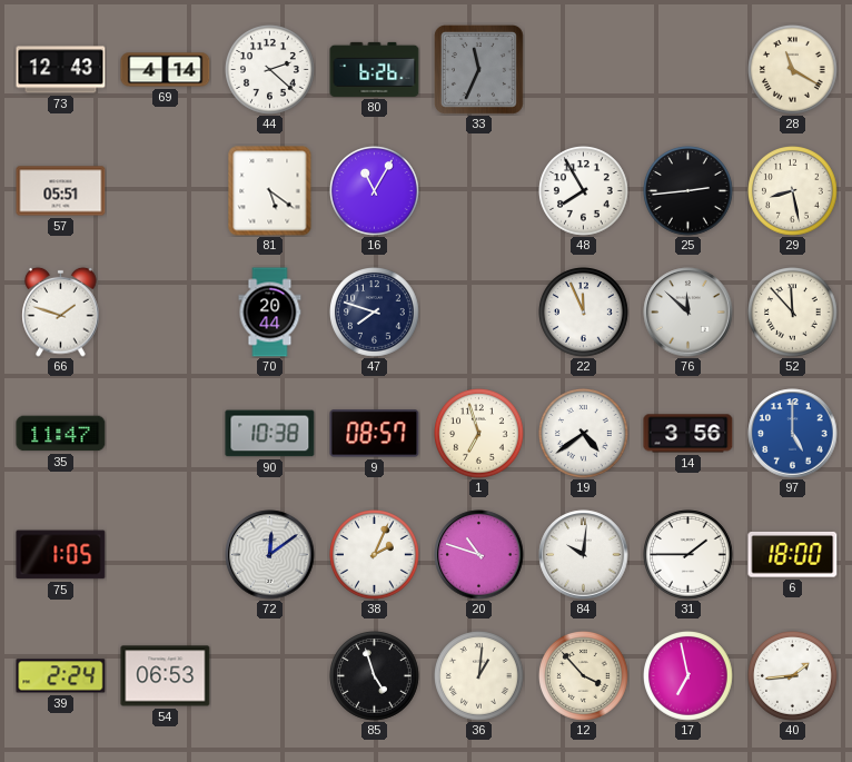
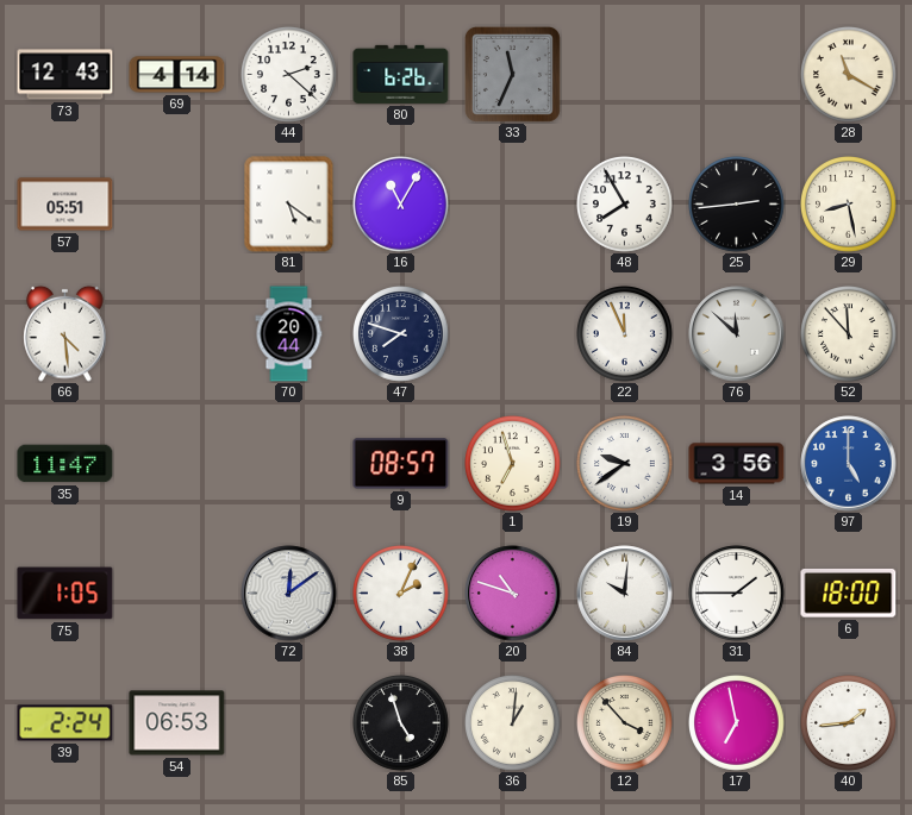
66: 1:48 -> 4:29
90: 10:38 -> none
19: 4:39 -> 9:39
